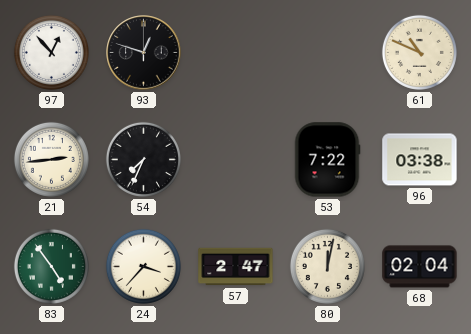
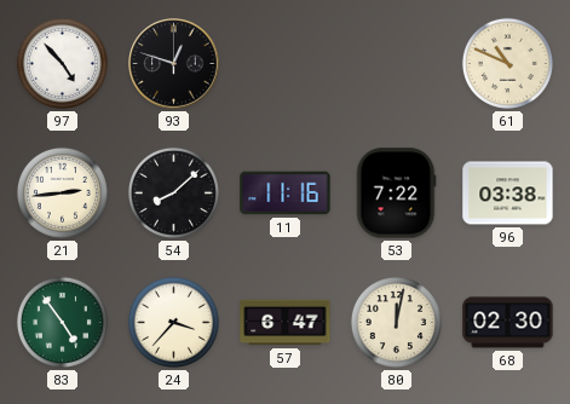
97: 12:53 -> 4:53
54: 7:34 -> 8:08
11: none -> 11:16
57: 2:47 -> 6:47
68: 02:04 -> 02:30
